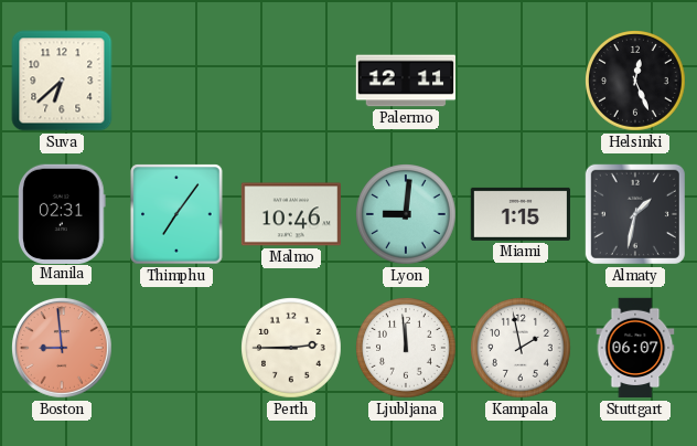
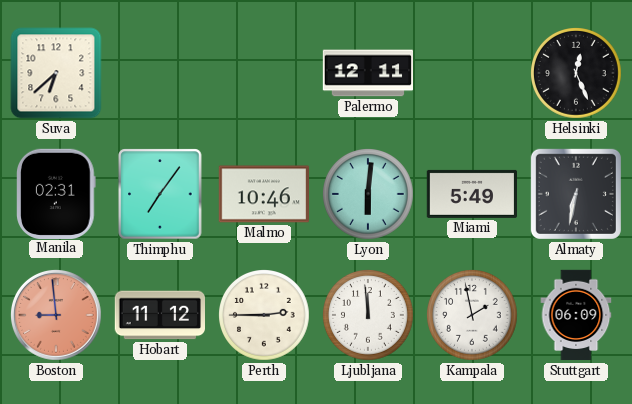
Lyon: 9:01 -> 6:01
Miami: 1:15 -> 5:49
Almaty: 1:32 -> 6:32
Hobart: none -> 11:12
Stuttgart: 06:07 -> 06:09
